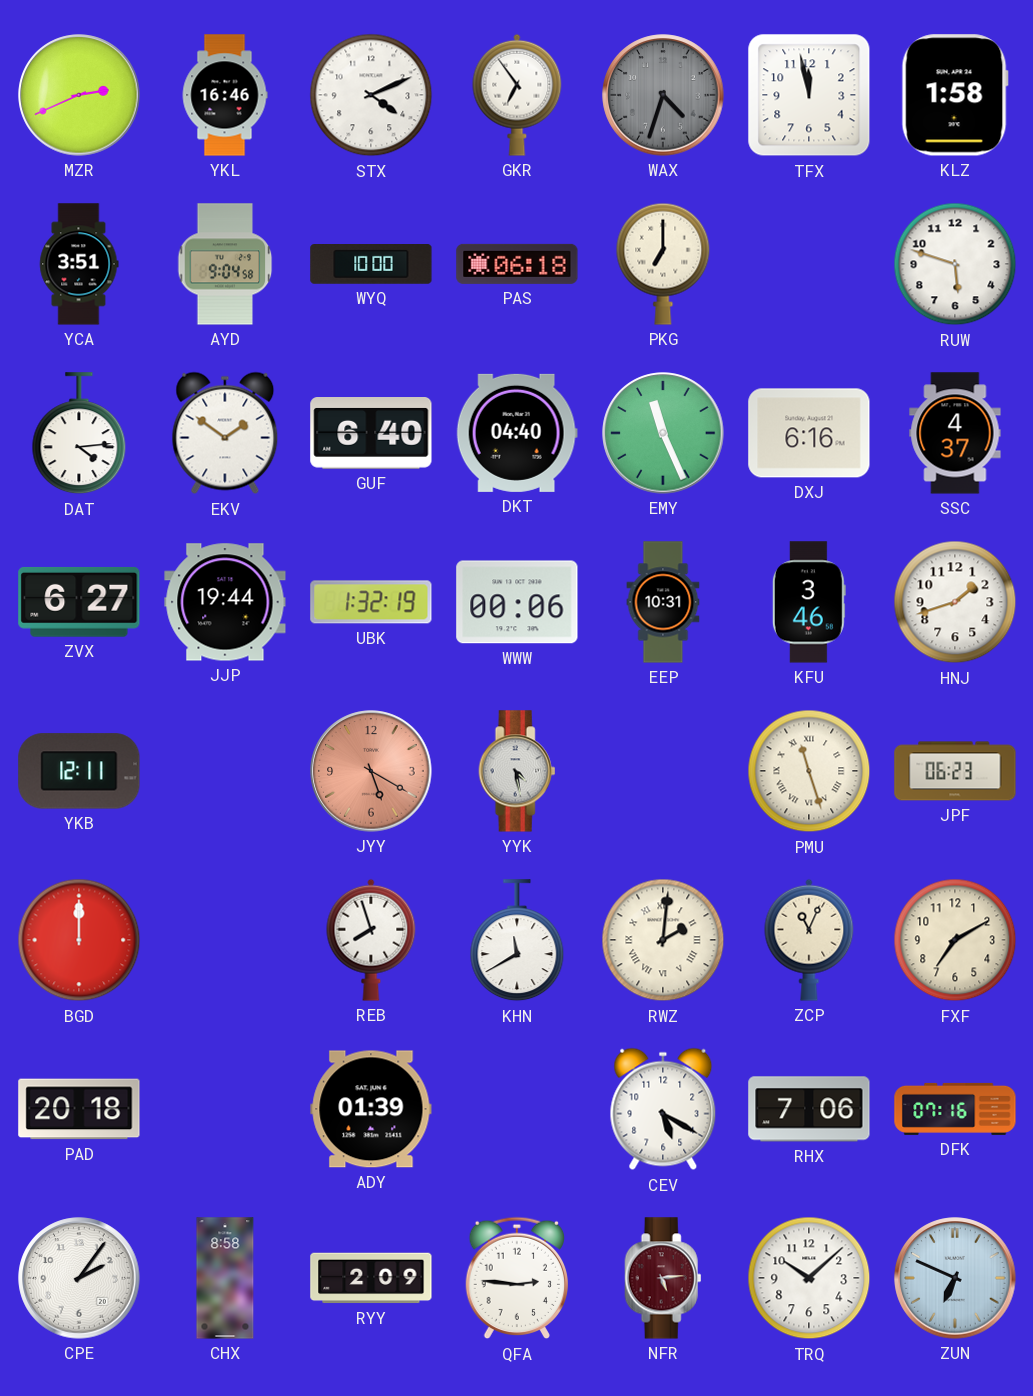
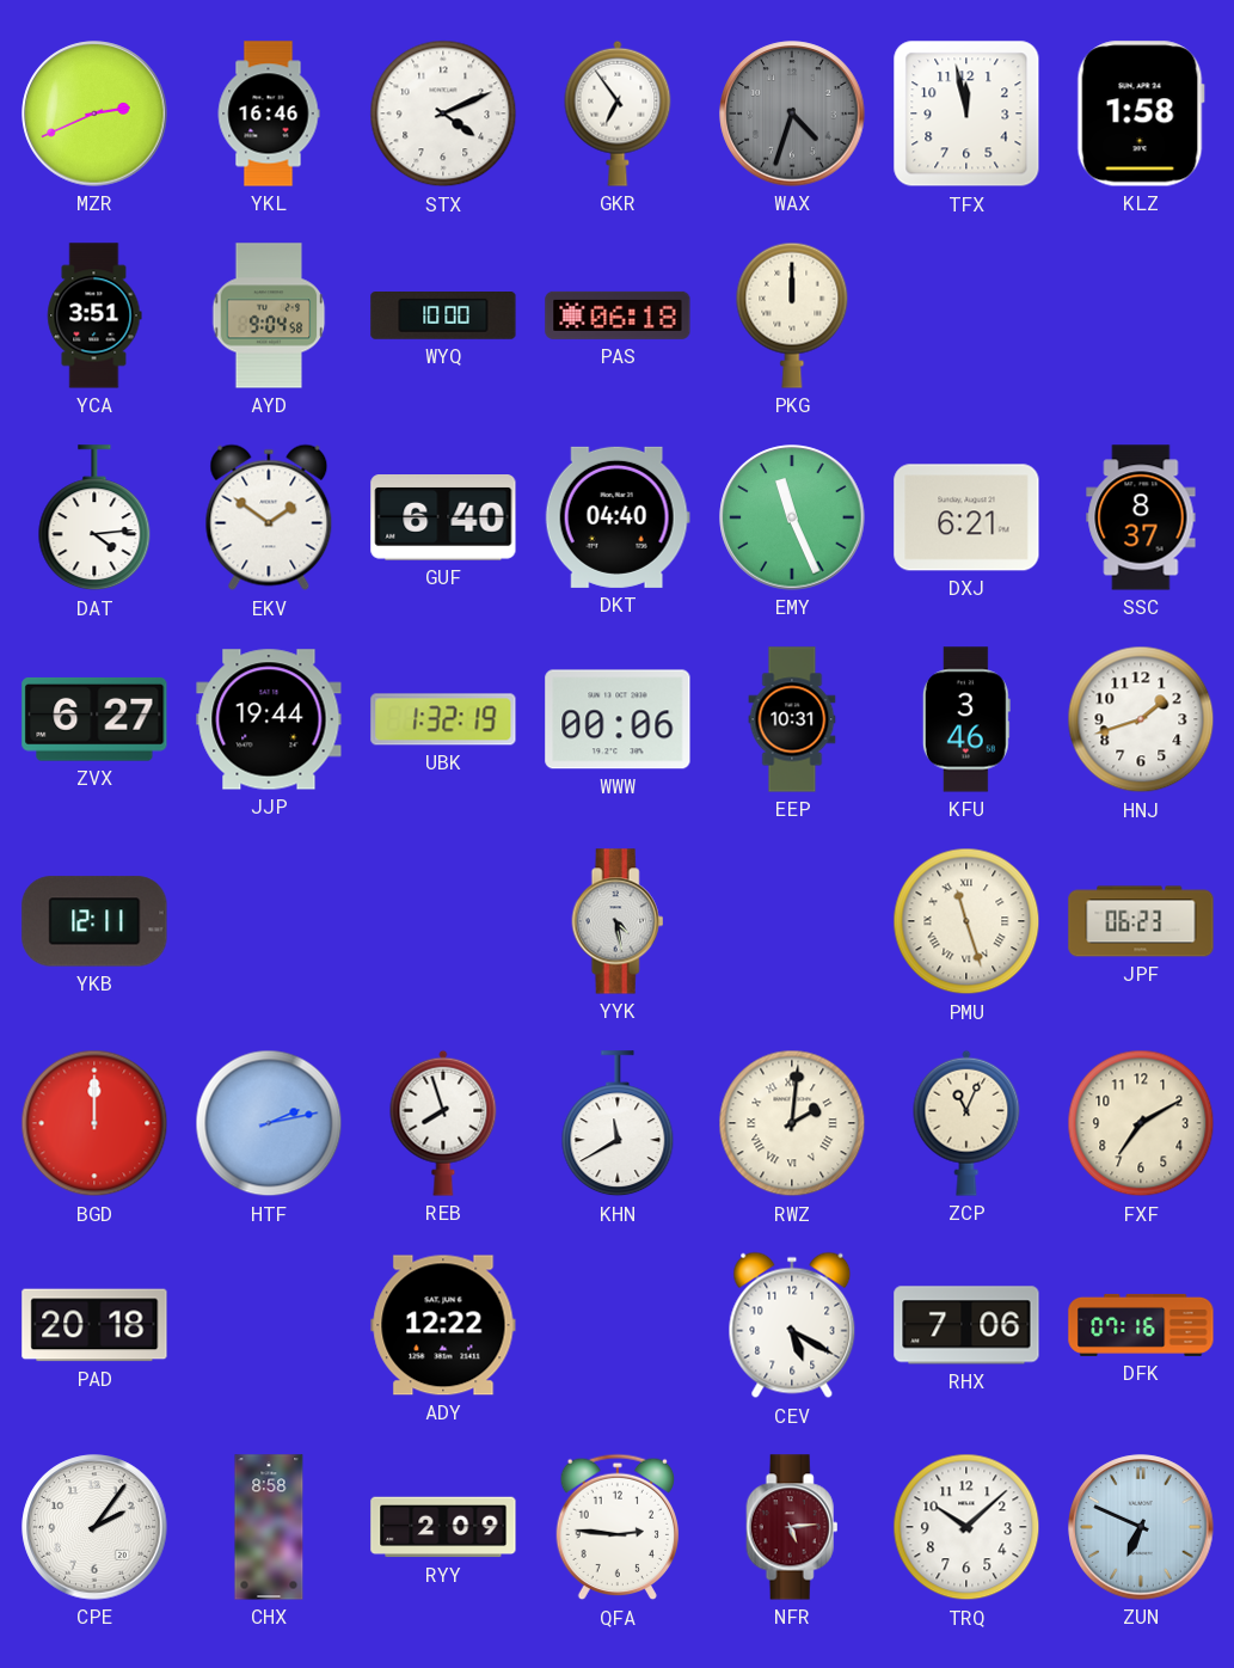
PKG: 7:00 -> 12:00
RUW: 5:48 -> none
DXJ: 6:16 -> 6:21
SSC: 4:37 -> 8:37
JYY: 5:20 -> none
HTF: none -> 2:13
ADY: 01:39 -> 12:22
